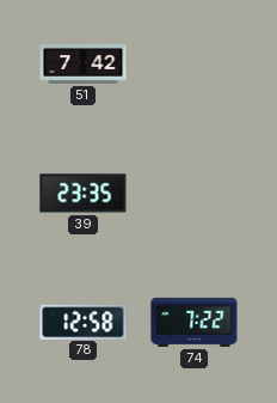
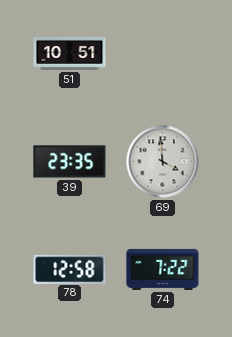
51: 7:42 -> 10:51
69: none -> 3:59
